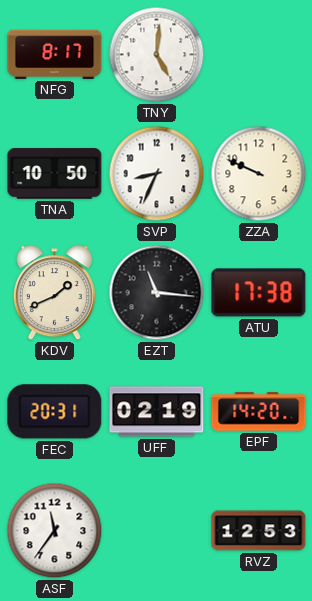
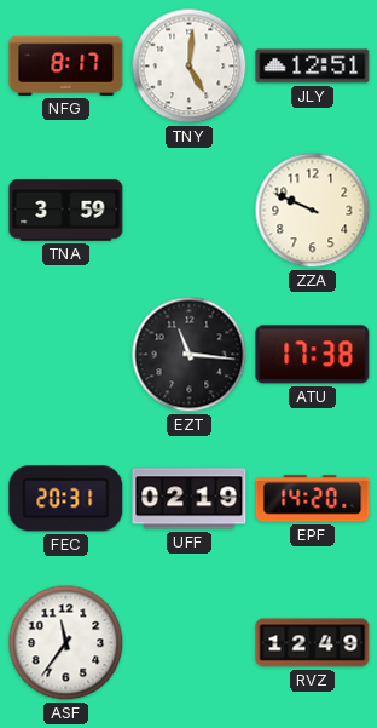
JLY: none -> 12:51
TNA: 10:50 -> 3:59
SVP: 8:34 -> none
KDV: 1:41 -> none
RVZ: 12:53 -> 12:49
